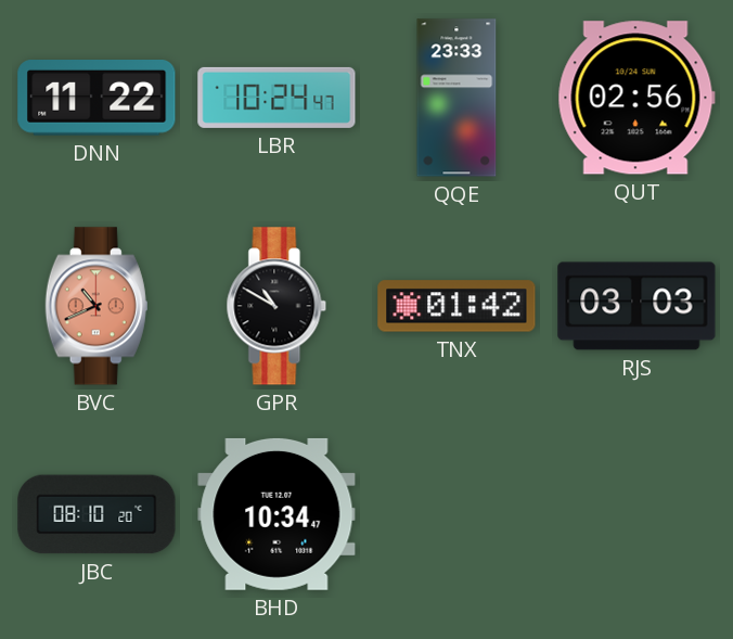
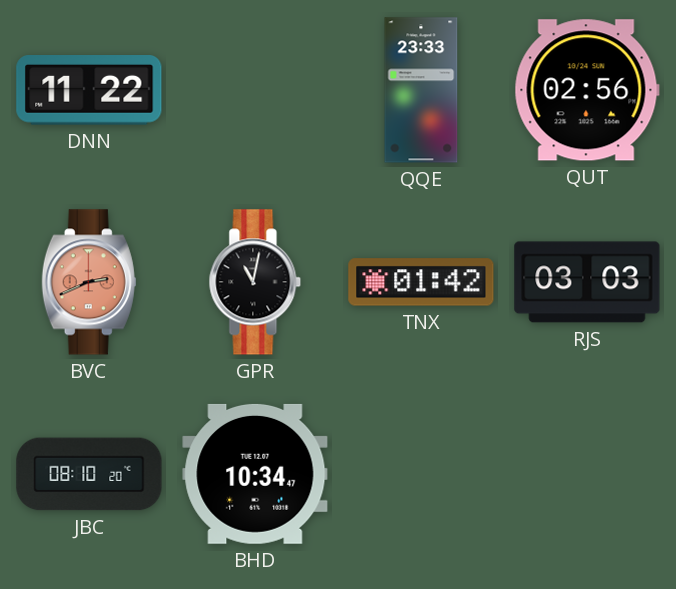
LBR: 10:24 -> none
BVC: 10:41 -> 2:41
GPR: 10:50 -> 11:02
